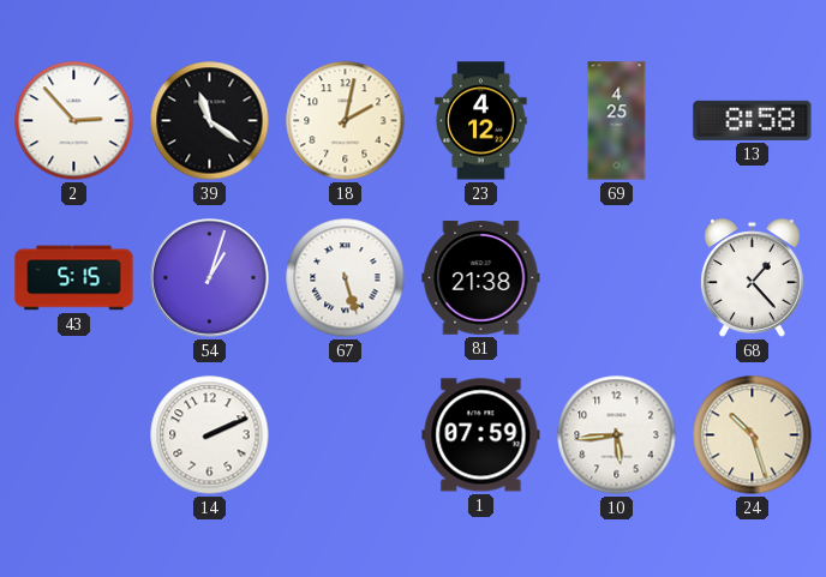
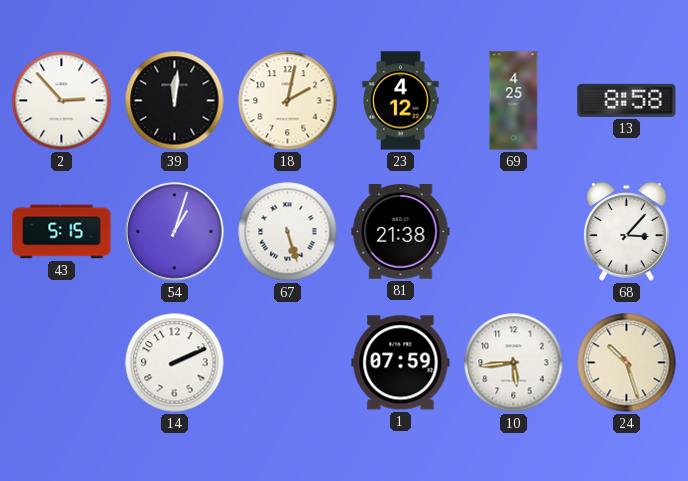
39: 11:21 -> 12:01
68: 1:23 -> 3:07
